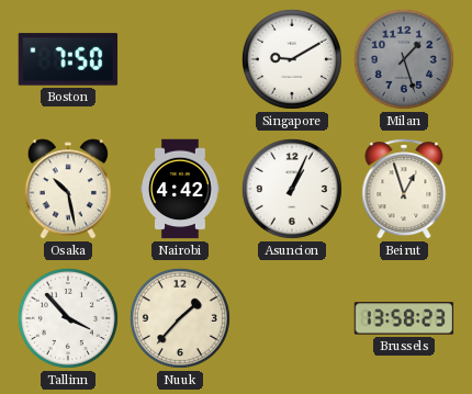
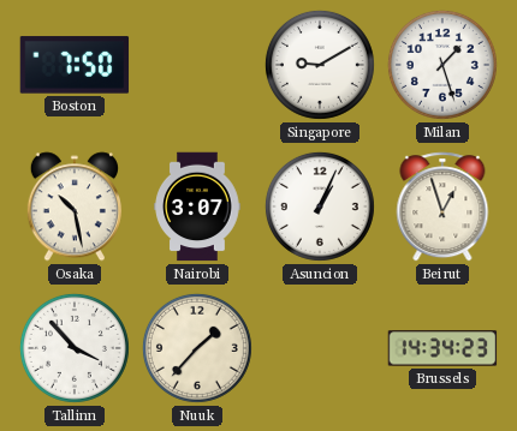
Milan dial: grey -> white
Nairobi: 4:42 -> 3:07
Brussels: 13:58 -> 14:34
